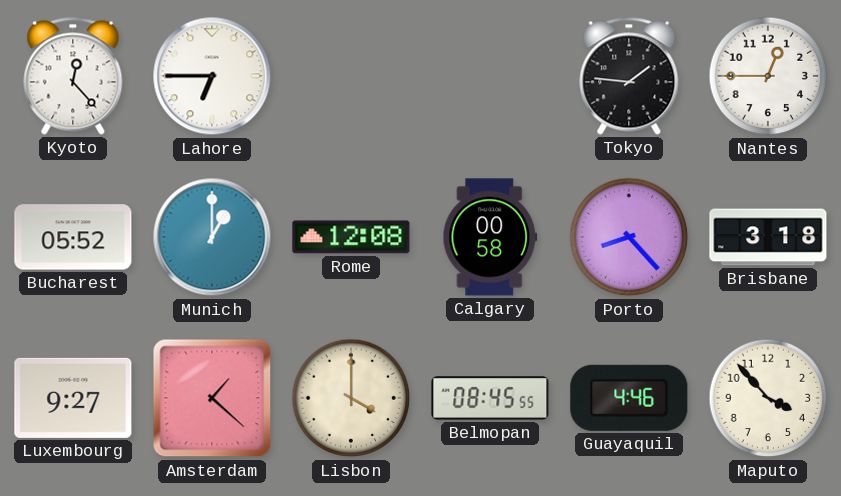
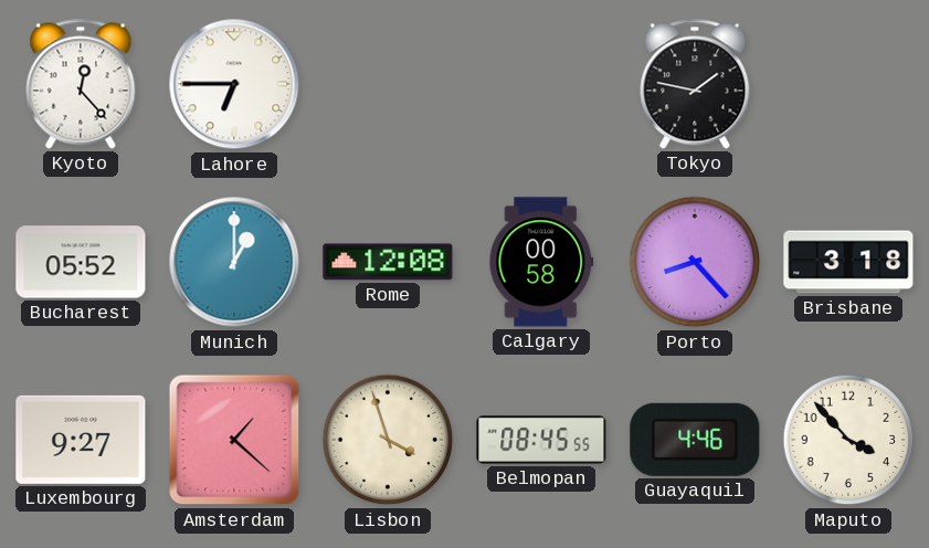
Tokyo: 1:46 -> 1:47
Nantes: 12:45 -> none
Lisbon: 4:00 -> 3:57
